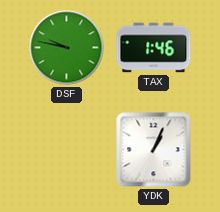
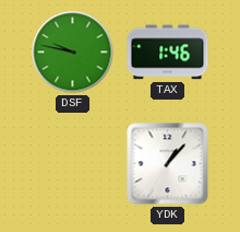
YDK: 1:04 -> 1:07
